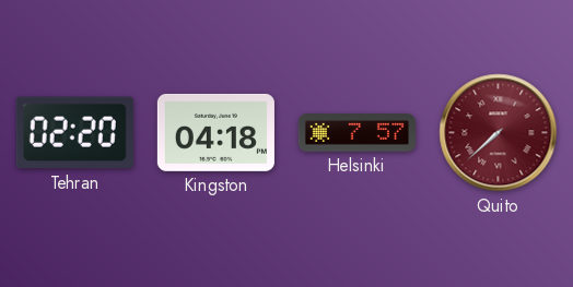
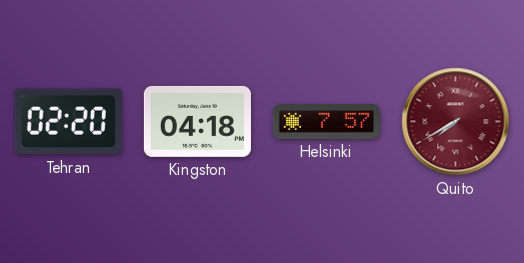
Quito: 7:38 -> 7:40
